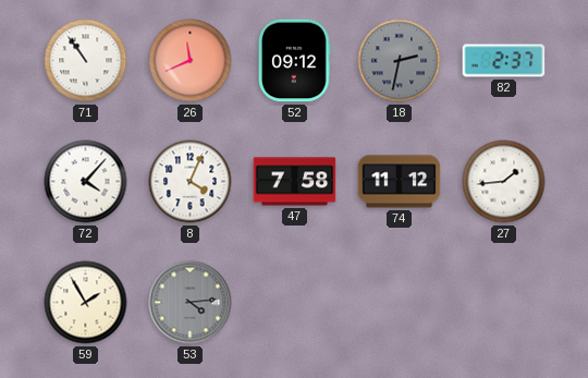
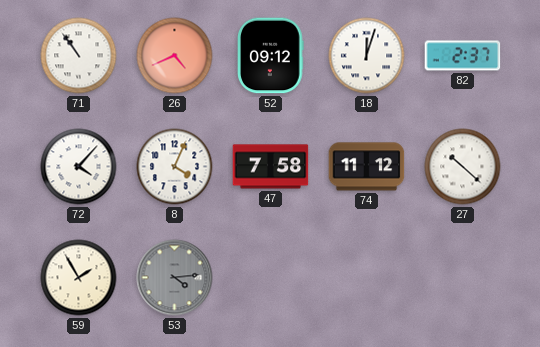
26: 11:41 -> 4:41
18: 2:32 -> 12:03
18 dial: grey -> white
27: 1:44 -> 10:22
